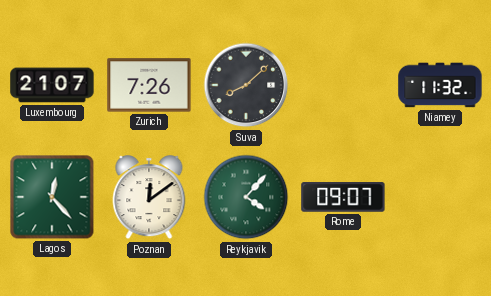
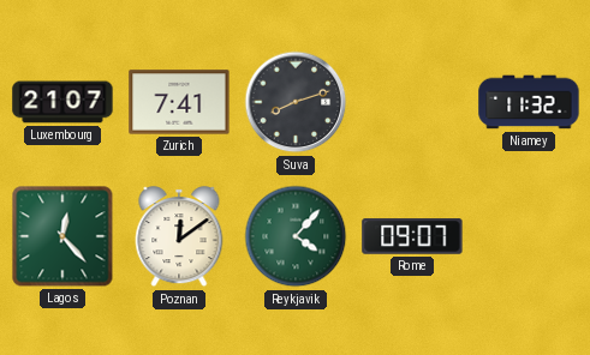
Zurich: 7:26 -> 7:41
Suva: 8:08 -> 8:12
